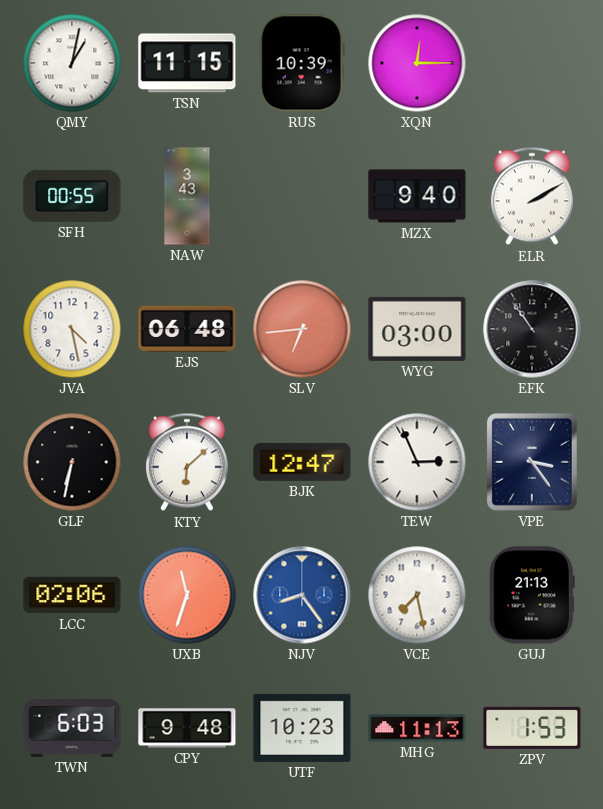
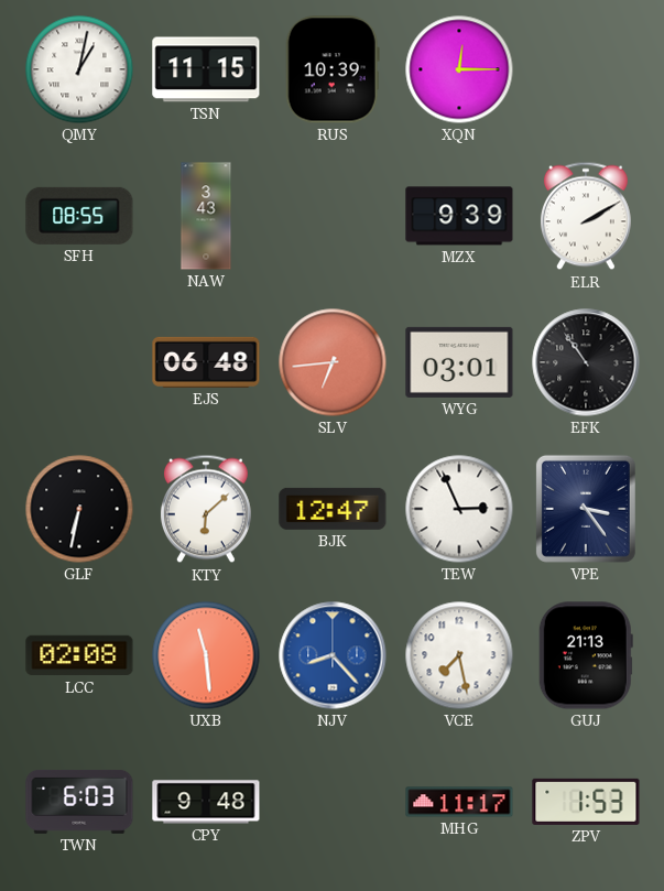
SFH: 00:55 -> 08:55
MZX: 9:40 -> 9:39
JVA: 4:28 -> none
WYG: 03:00 -> 03:01
LCC: 02:06 -> 02:08
UXB: 11:33 -> 11:29
NJV: 8:24 -> 8:23
UTF: 10:23 -> none
MHG: 11:13 -> 11:17
